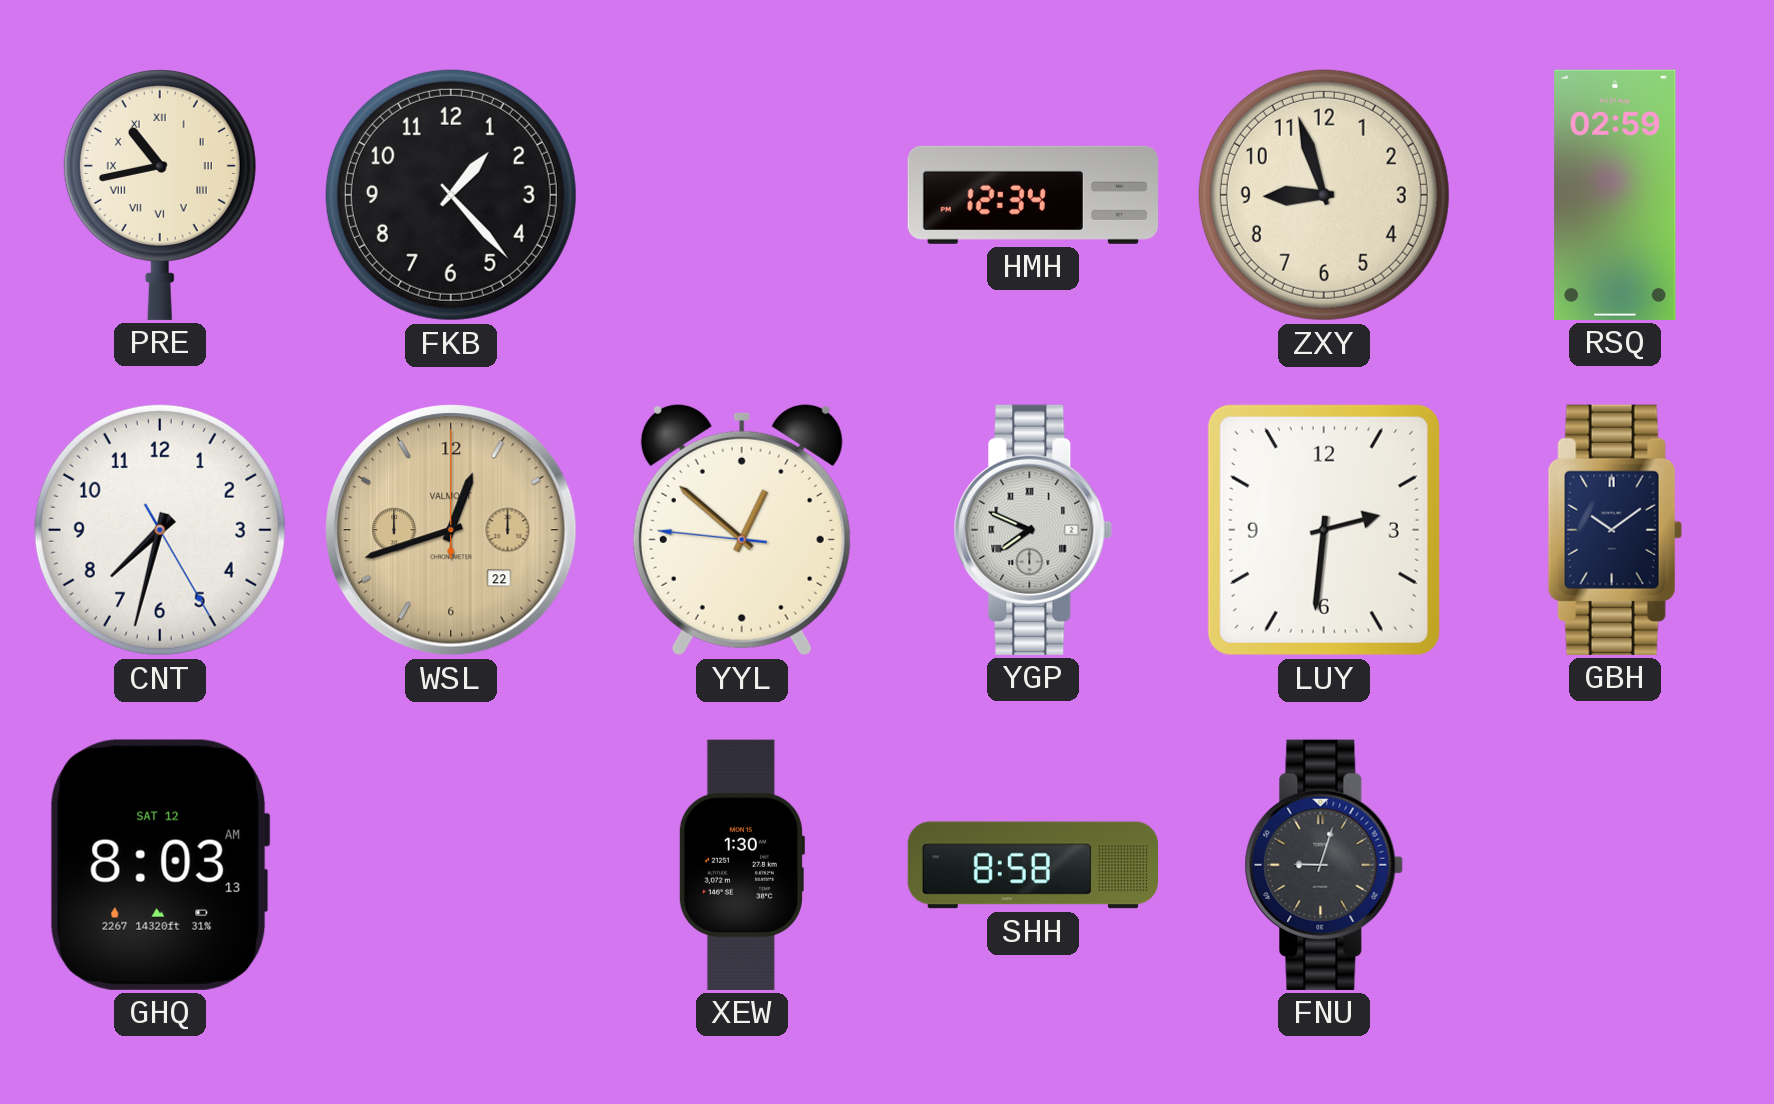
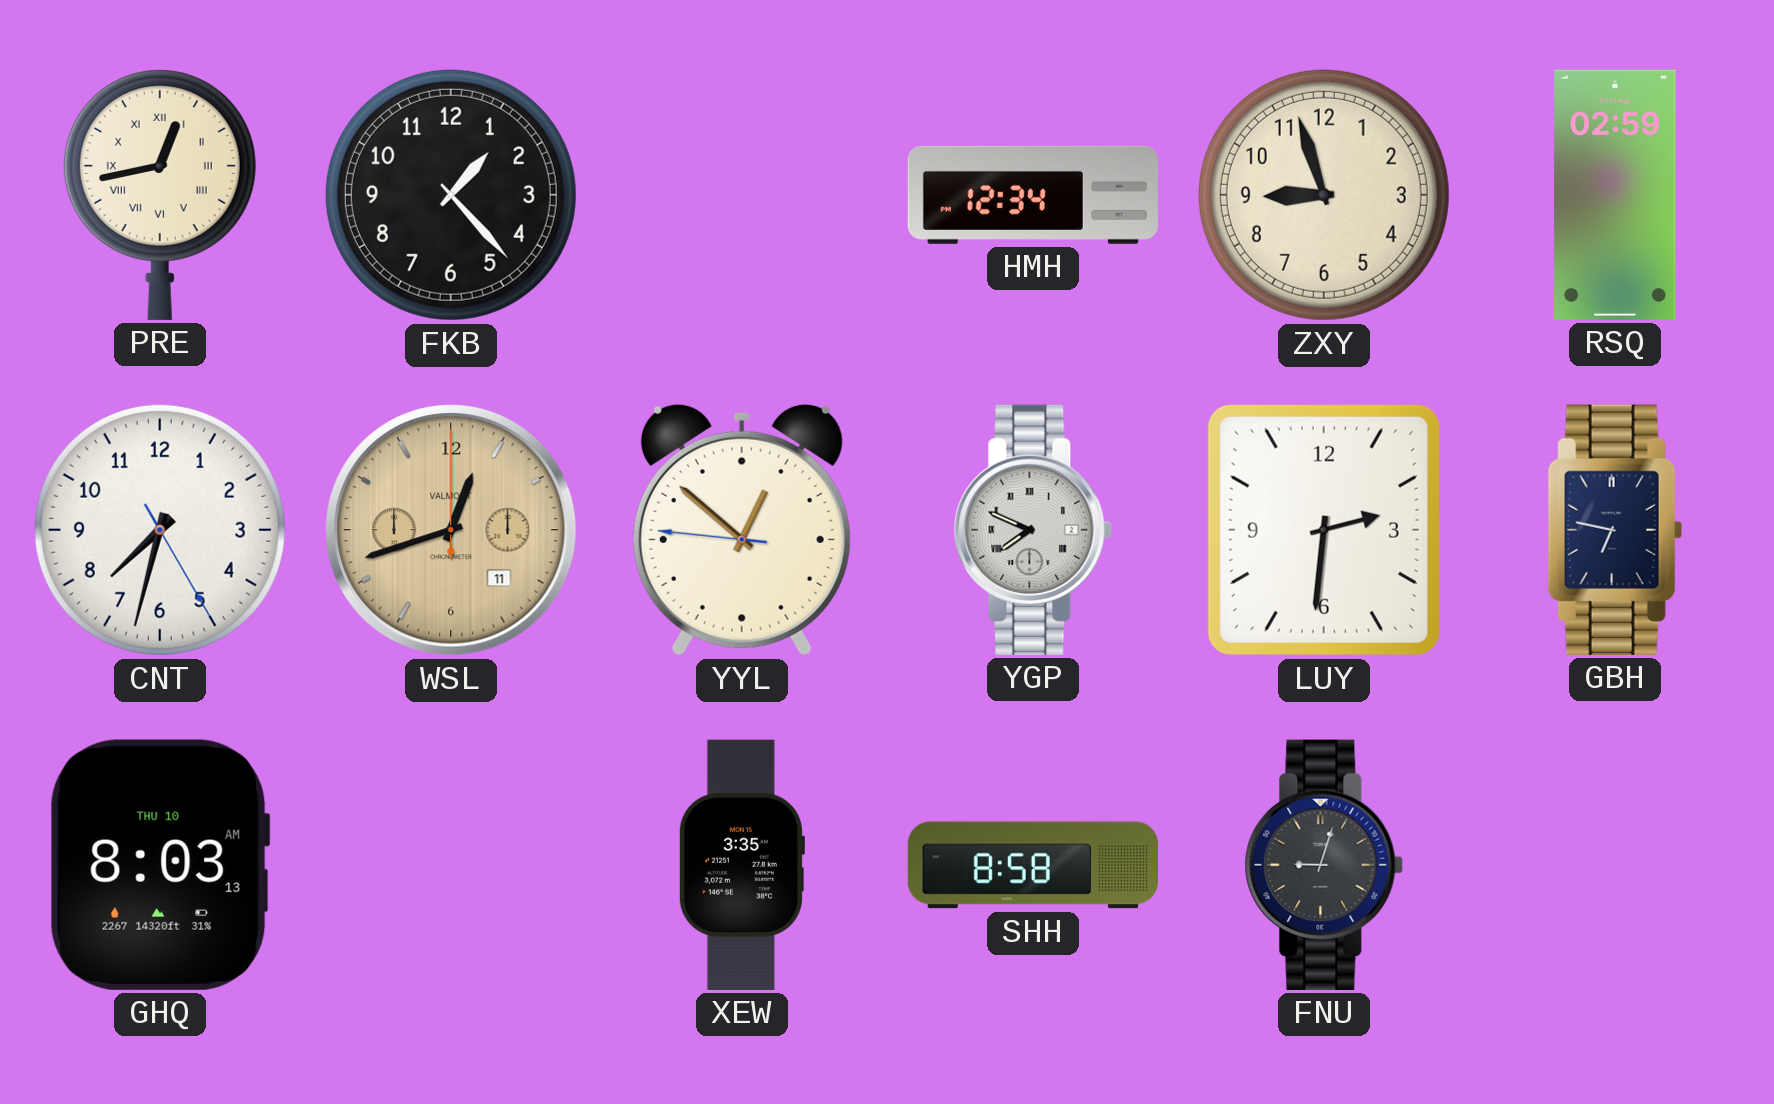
PRE: 10:43 -> 12:43
WSL date: 22 -> 11
GBH: 10:09 -> 6:47
GHQ date: SAT 12 -> THU 10
XEW: 1:30 -> 3:35
